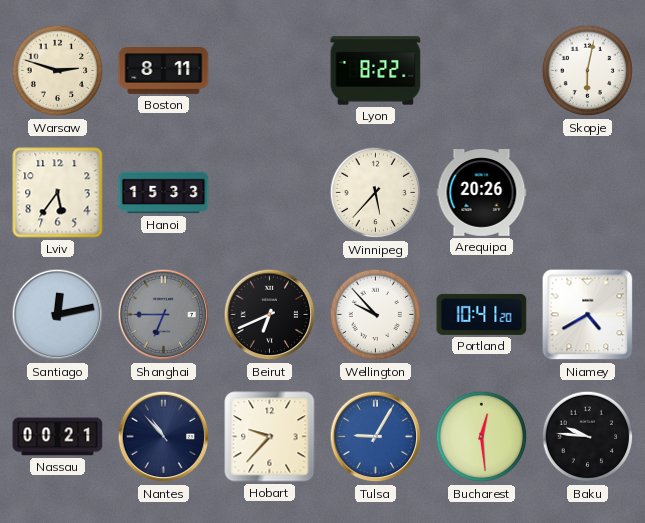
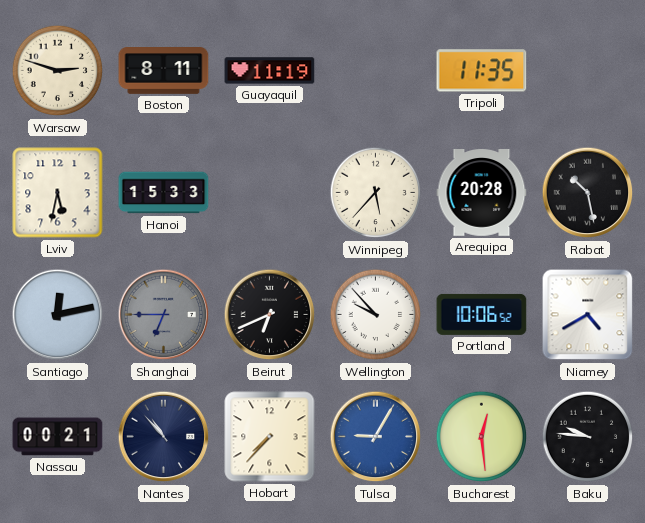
Guayaquil: none -> 11:19
Lyon: 8:22 -> none
Tripoli: none -> 11:35
Skopje: 6:02 -> none
Lviv: 5:36 -> 5:32
Arequipa: 20:26 -> 20:28
Rabat: none -> 10:28
Portland: 10:41 -> 10:06
Hobart: 9:37 -> 7:37
